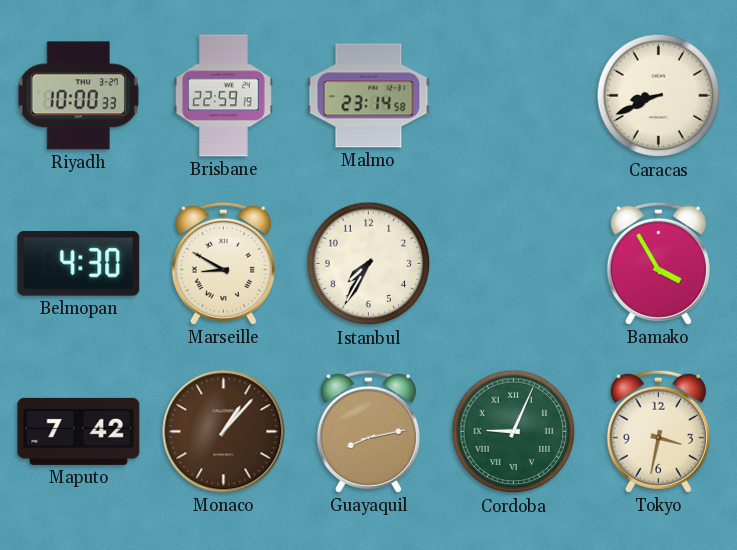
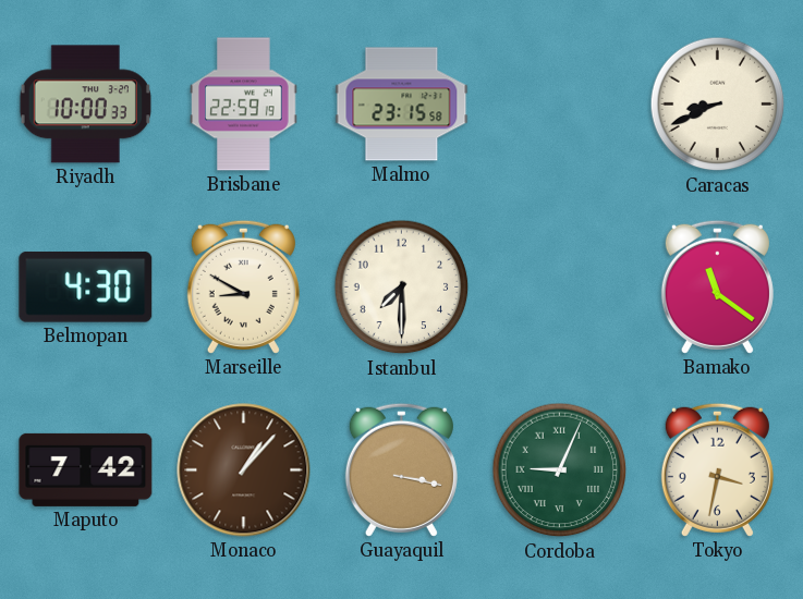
Malmo: 23:14 -> 23:15
Istanbul: 7:35 -> 7:30
Bamako: 3:55 -> 11:21
Guayaquil: 8:13 -> 3:17
